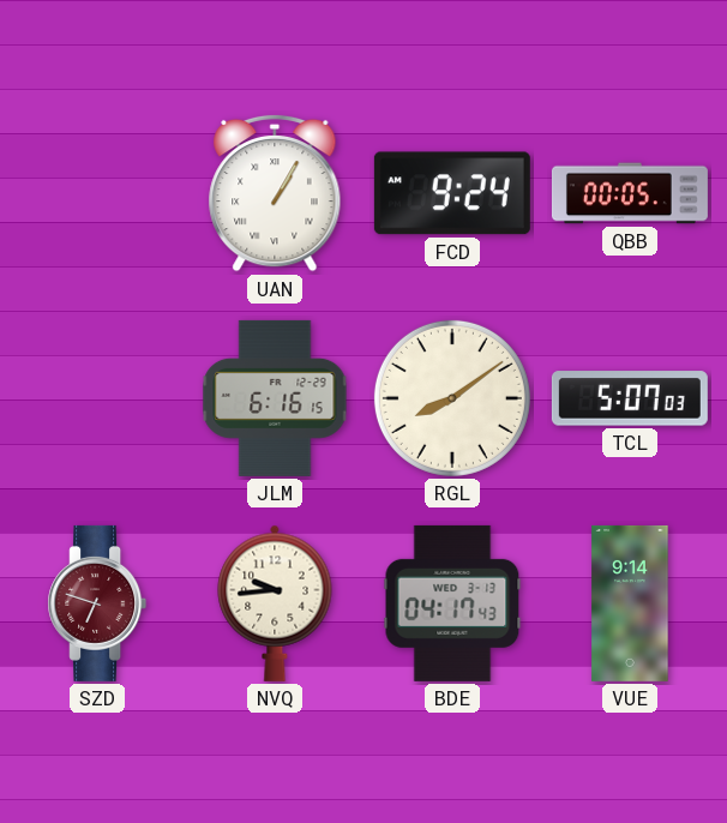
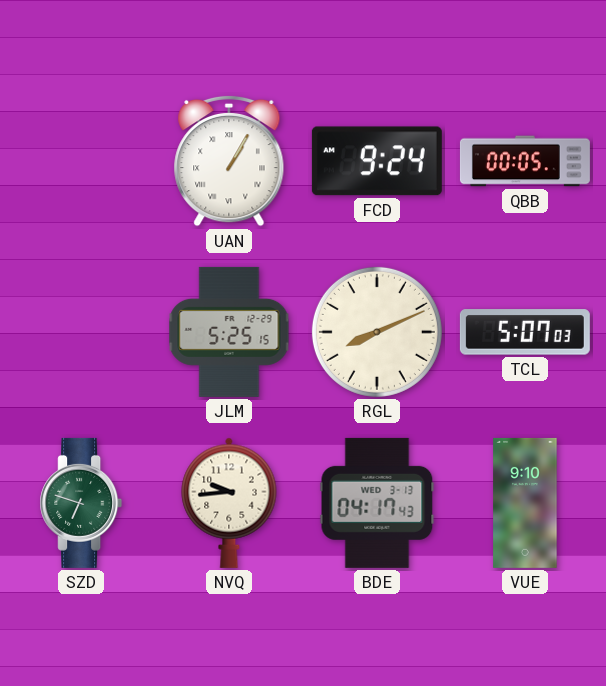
JLM: 6:16 -> 5:25
RGL: 8:09 -> 8:11
SZD dial: burgundy -> green
VUE: 9:14 -> 9:10
